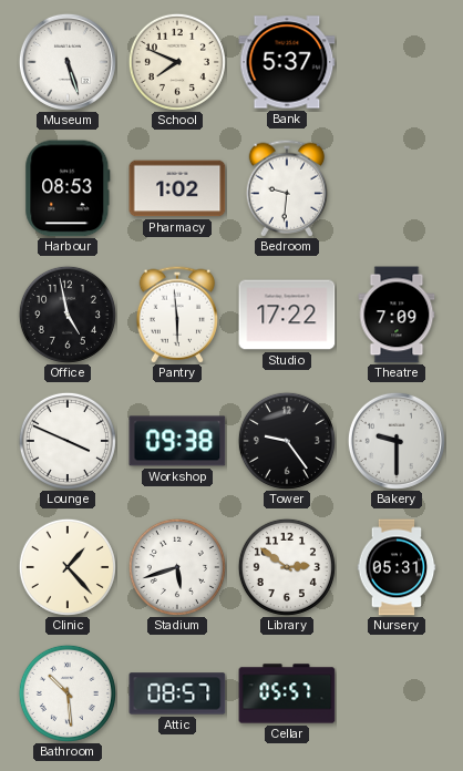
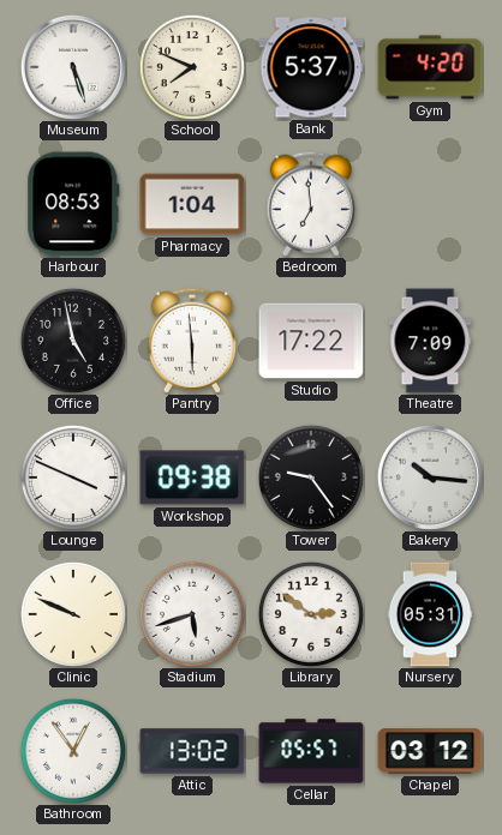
Gym: none -> 4:20
Pharmacy: 1:02 -> 1:04
Bedroom: 9:31 -> 6:59
Bakery: 9:30 -> 10:16
Clinic: 1:23 -> 9:49
Bathroom: 10:29 -> 12:54
Attic: 08:57 -> 13:02
Chapel: none -> 03:12
